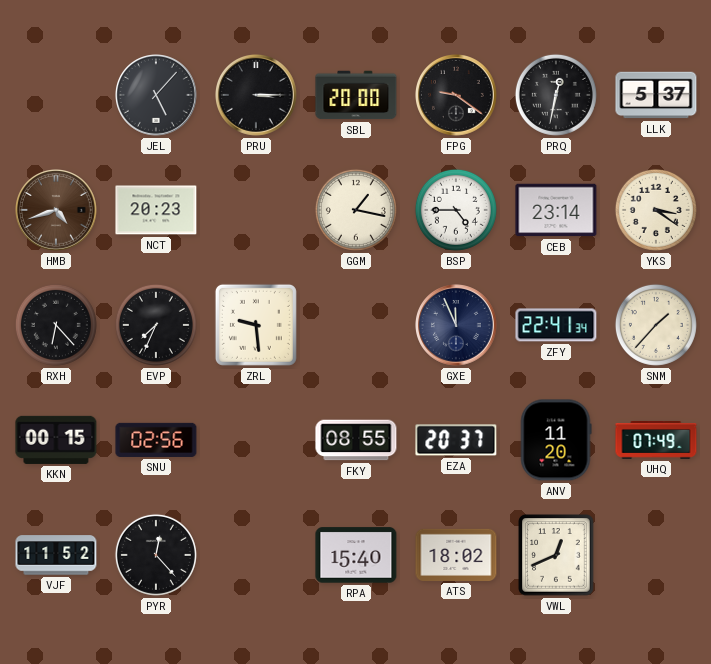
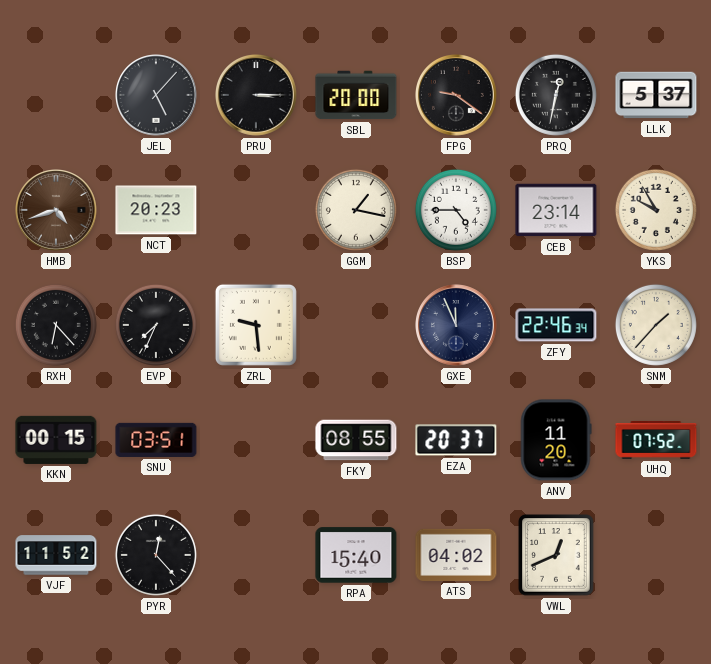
YKS: 3:21 -> 9:55
ZFY: 22:41 -> 22:46
SNU: 02:56 -> 03:51
UHQ: 07:49 -> 07:52
ATS: 18:02 -> 04:02
